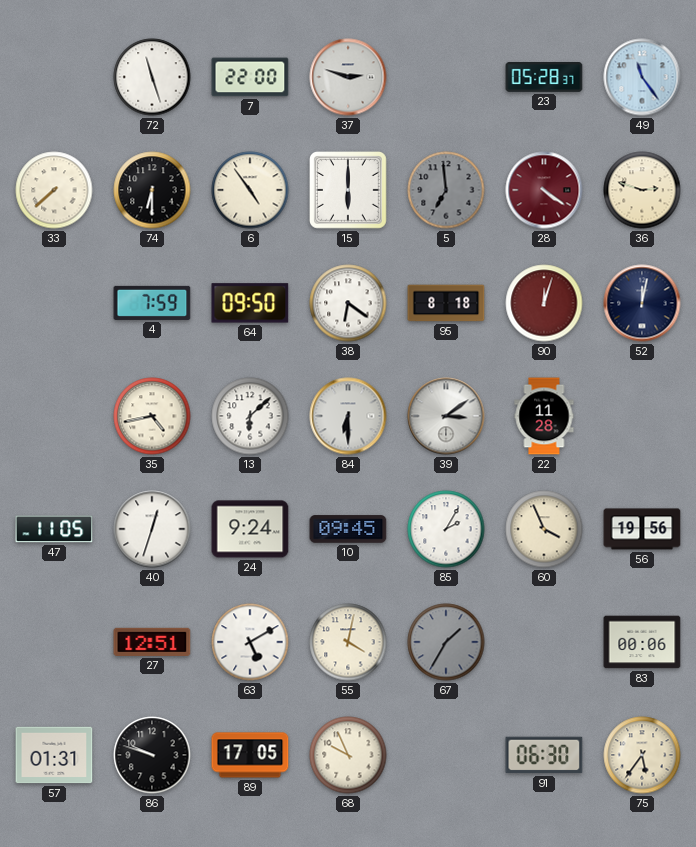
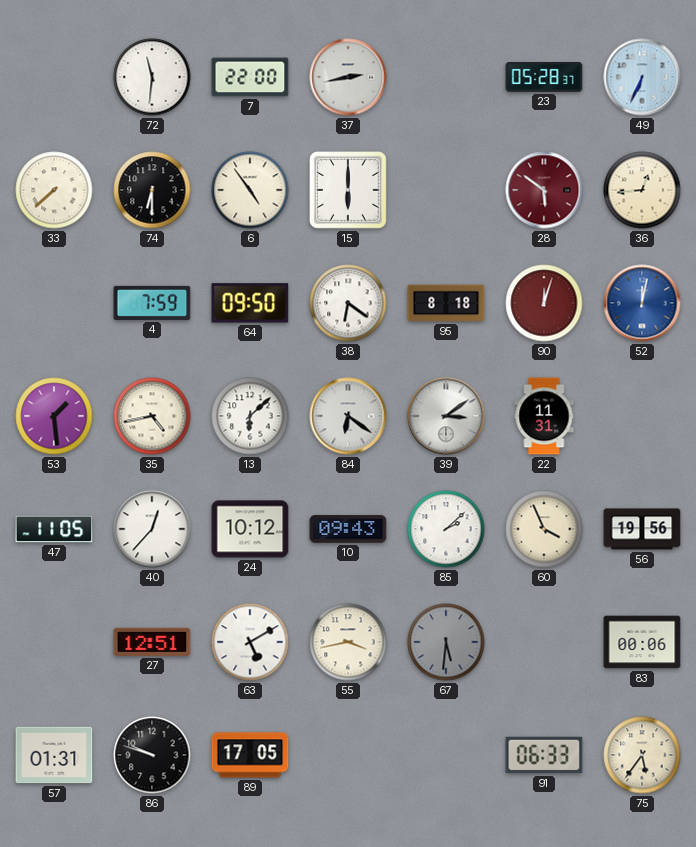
72: 11:27 -> 11:31
37: 2:48 -> 2:43
49: 11:24 -> 6:34
5: 6:59 -> none
28: 4:21 -> 5:51
36: 2:48 -> 12:44
52 dial: navy -> blue
53: none -> 1:29
84: 6:30 -> 6:21
22: 11:28 -> 11:31
40: 12:33 -> 12:37
24: 9:24 -> 10:12
10: 09:45 -> 09:43
85: 2:05 -> 2:08
55: 4:02 -> 3:43
67: 1:35 -> 5:31
68: 9:56 -> none
91: 06:30 -> 06:33
